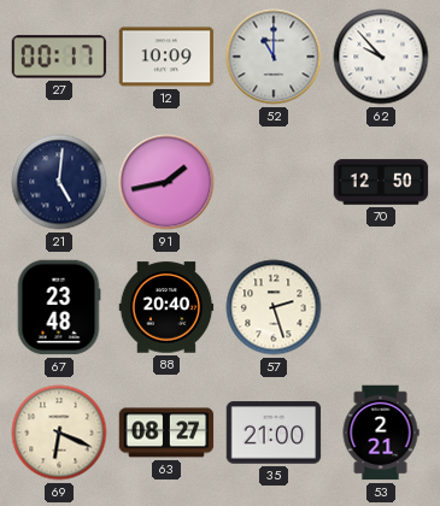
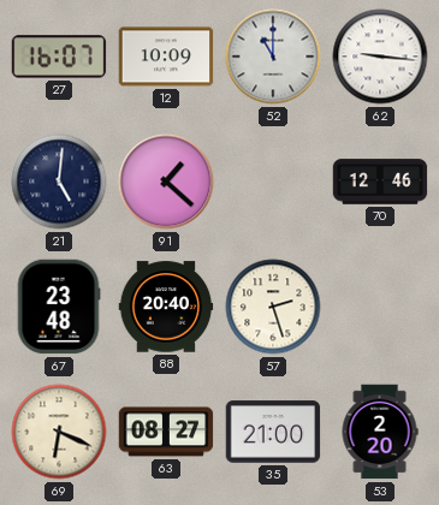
27: 00:17 -> 16:07
62: 9:53 -> 9:16
91: 1:43 -> 1:22
70: 12:50 -> 12:46
53: 2:21 -> 2:20
